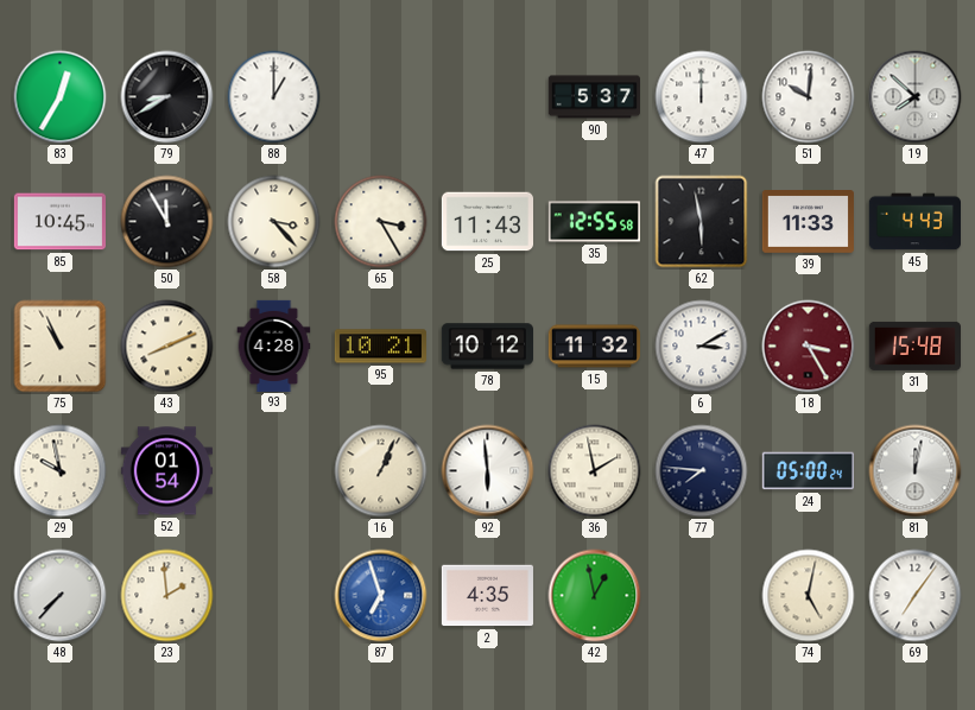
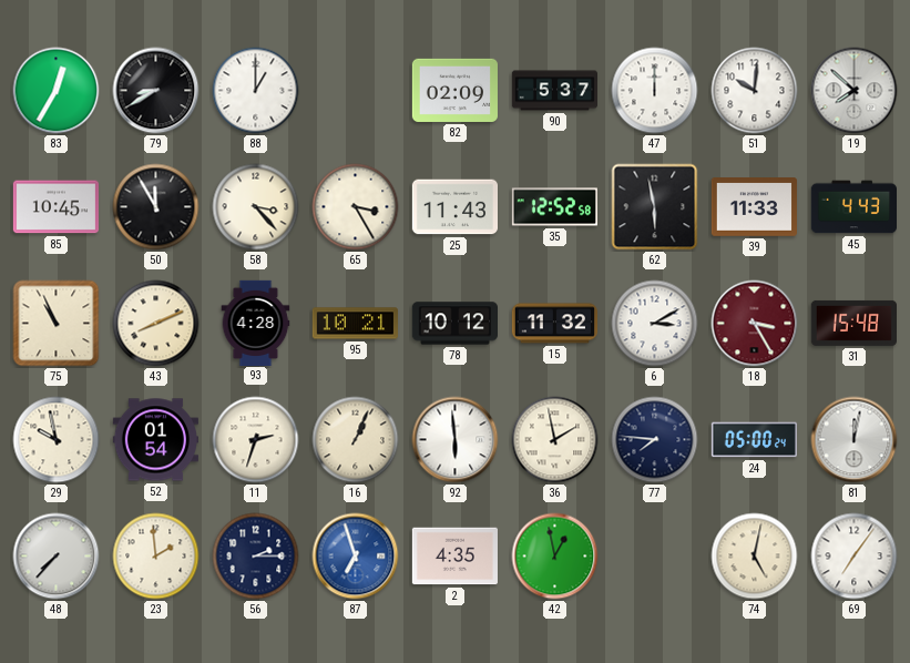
82: none -> 02:09
35: 12:55 -> 12:52
11: none -> 2:33
56: none -> 2:15
